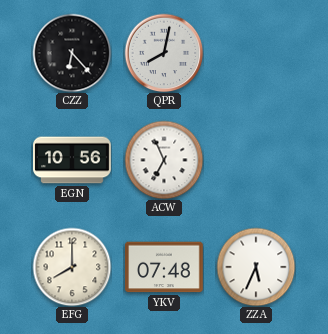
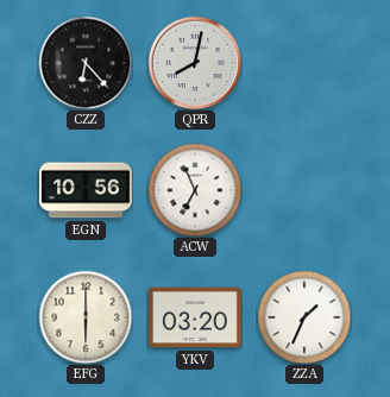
EFG: 8:00 -> 6:00
YKV: 07:48 -> 03:20
ZZA: 5:34 -> 1:34
